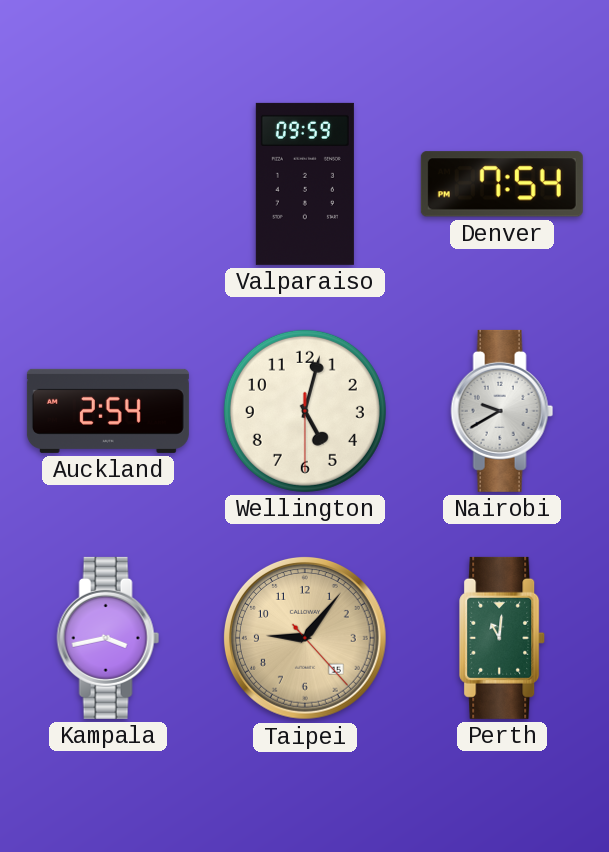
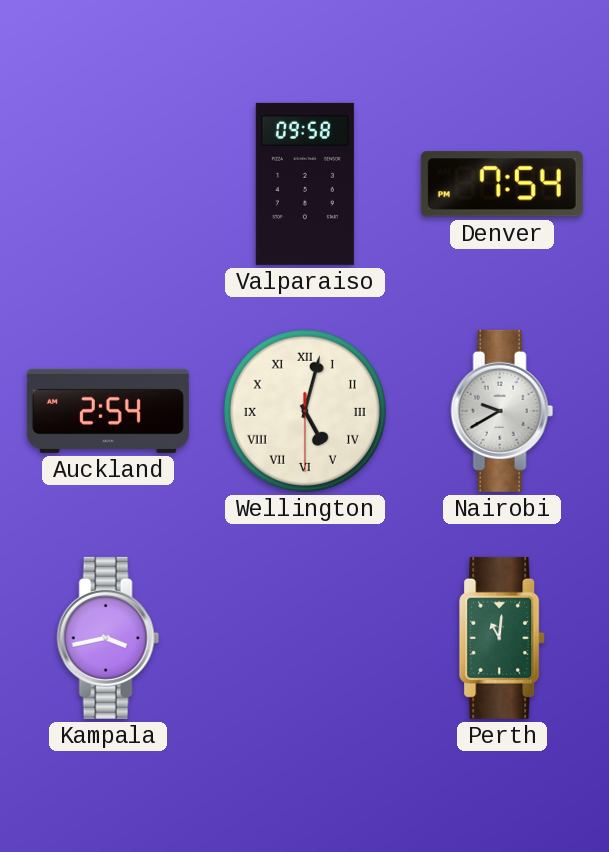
Valparaiso: 09:59 -> 09:58
Wellington numerals: Arabic -> Roman
Taipei: 9:06 -> none
